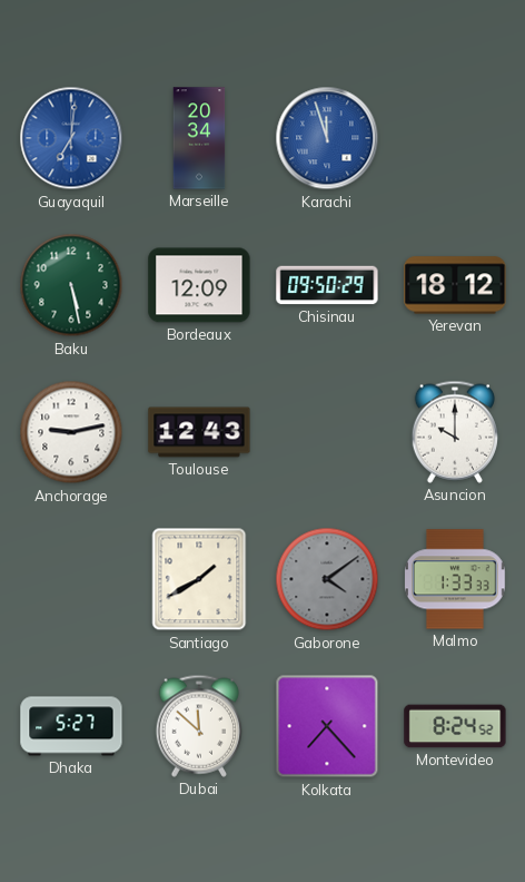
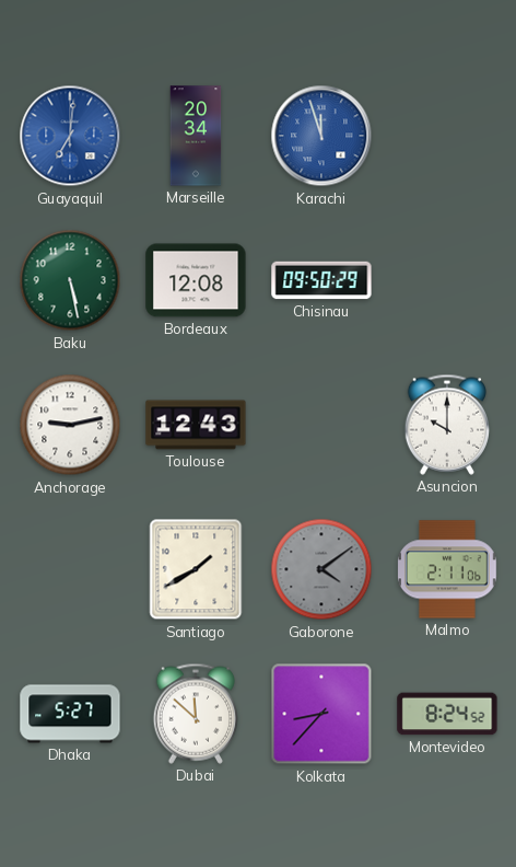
Bordeaux: 12:09 -> 12:08
Yerevan: 18:12 -> none
Malmo: 1:33 -> 2:11
Kolkata: 7:23 -> 8:37
